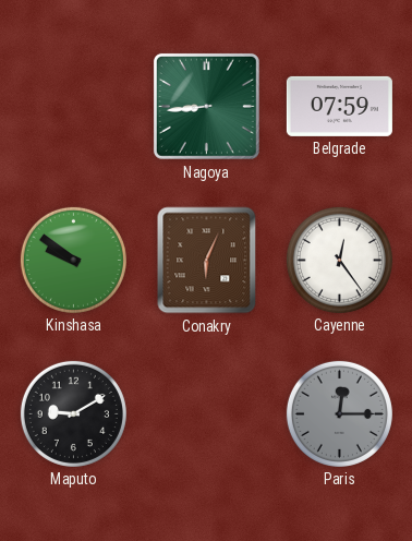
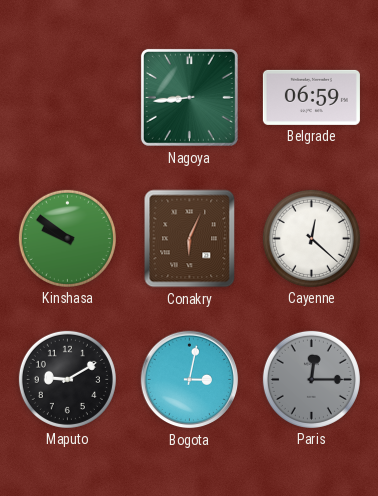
Belgrade: 07:59 -> 06:59
Cayenne: 12:24 -> 12:22
Bogota: none -> 3:02
